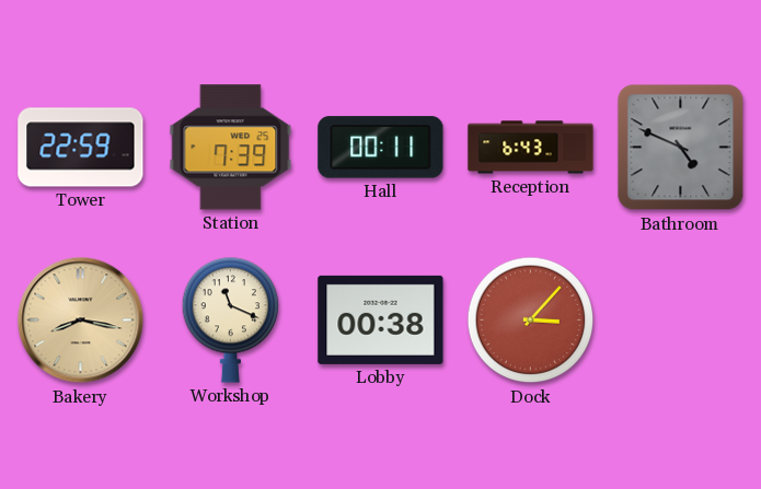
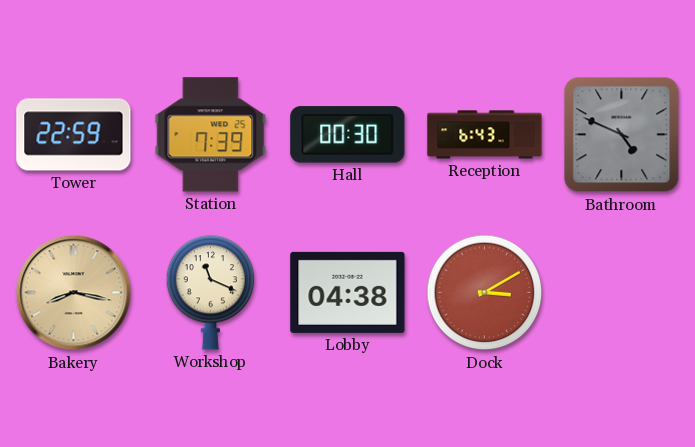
Hall: 00:11 -> 00:30
Lobby: 00:38 -> 04:38
Dock: 3:07 -> 3:10
